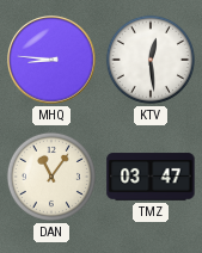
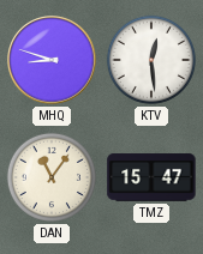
MHQ: 8:46 -> 8:48
TMZ: 03:47 -> 15:47
